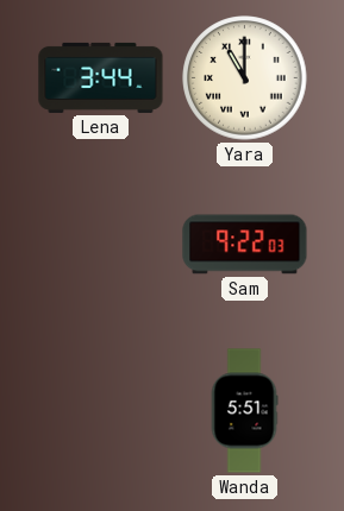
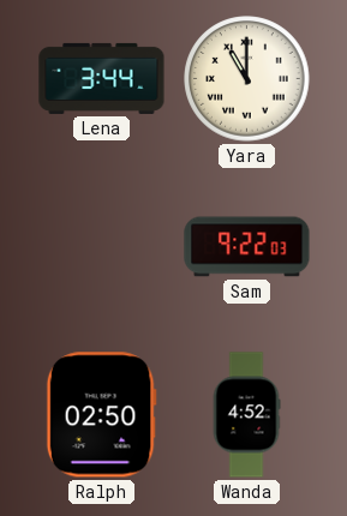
Ralph: none -> 02:50
Wanda: 5:51 -> 4:52
